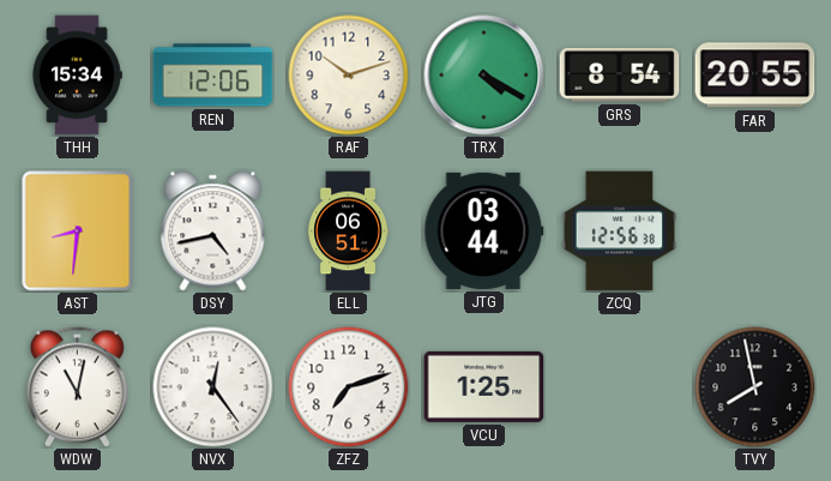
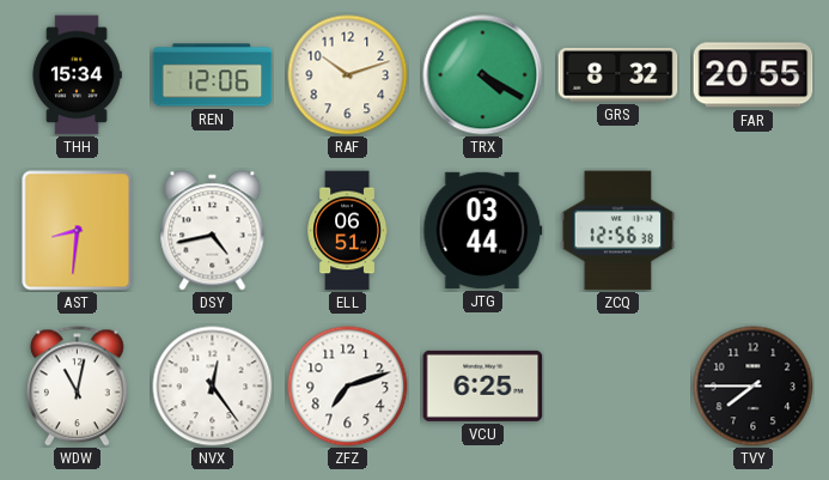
GRS: 8:54 -> 8:32
VCU: 1:25 -> 6:25
TVY: 7:58 -> 7:45
